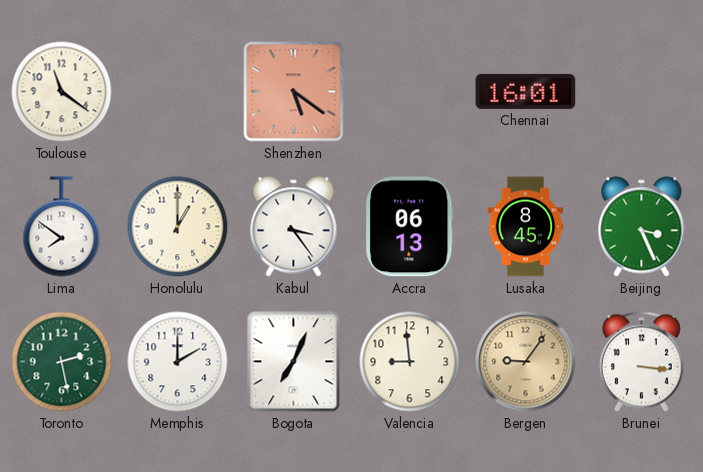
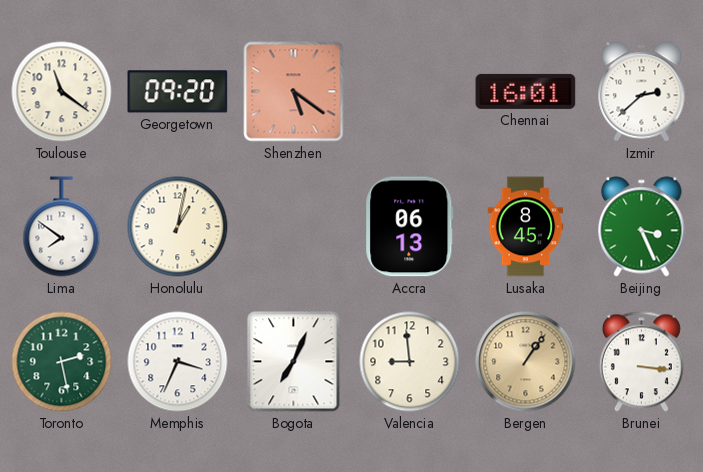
Georgetown: none -> 09:20
Izmir: none -> 2:38
Honolulu: 1:00 -> 1:02
Kabul: 3:24 -> none
Memphis: 2:00 -> 3:34
Bergen: 9:06 -> 1:06
